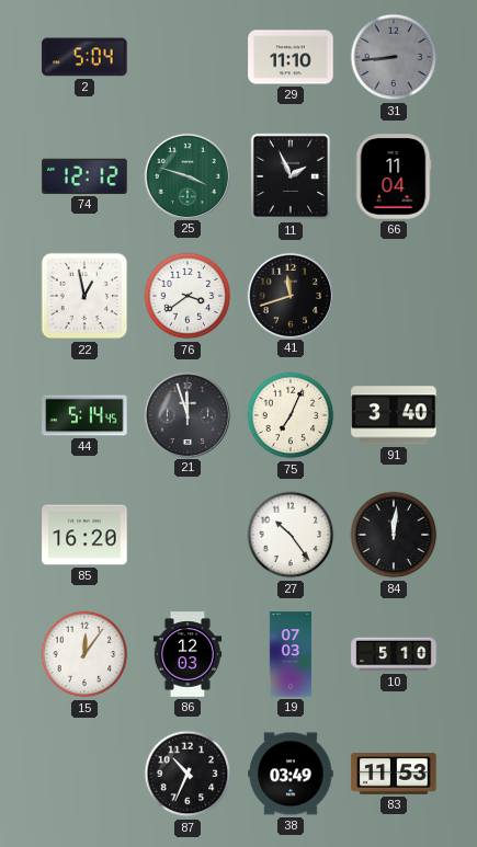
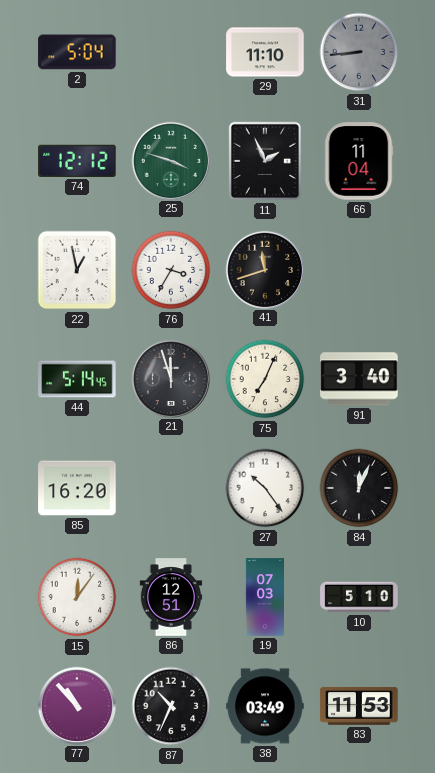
76: 3:39 -> 3:35
84: 12:01 -> 12:04
86: 12:03 -> 12:51
77: none -> 10:53
